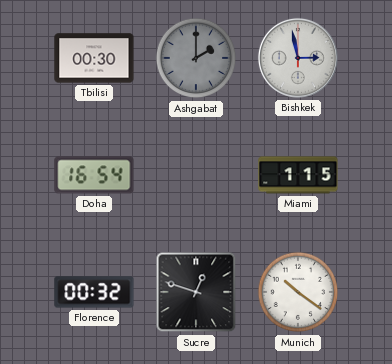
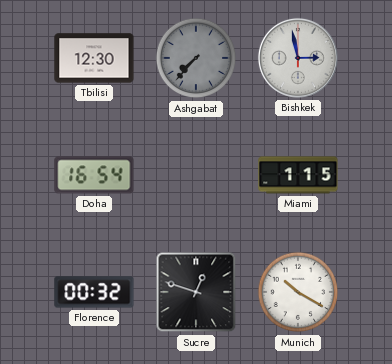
Tbilisi: 00:30 -> 12:30
Ashgabat: 2:00 -> 7:37
Munich: 10:21 -> 10:20
